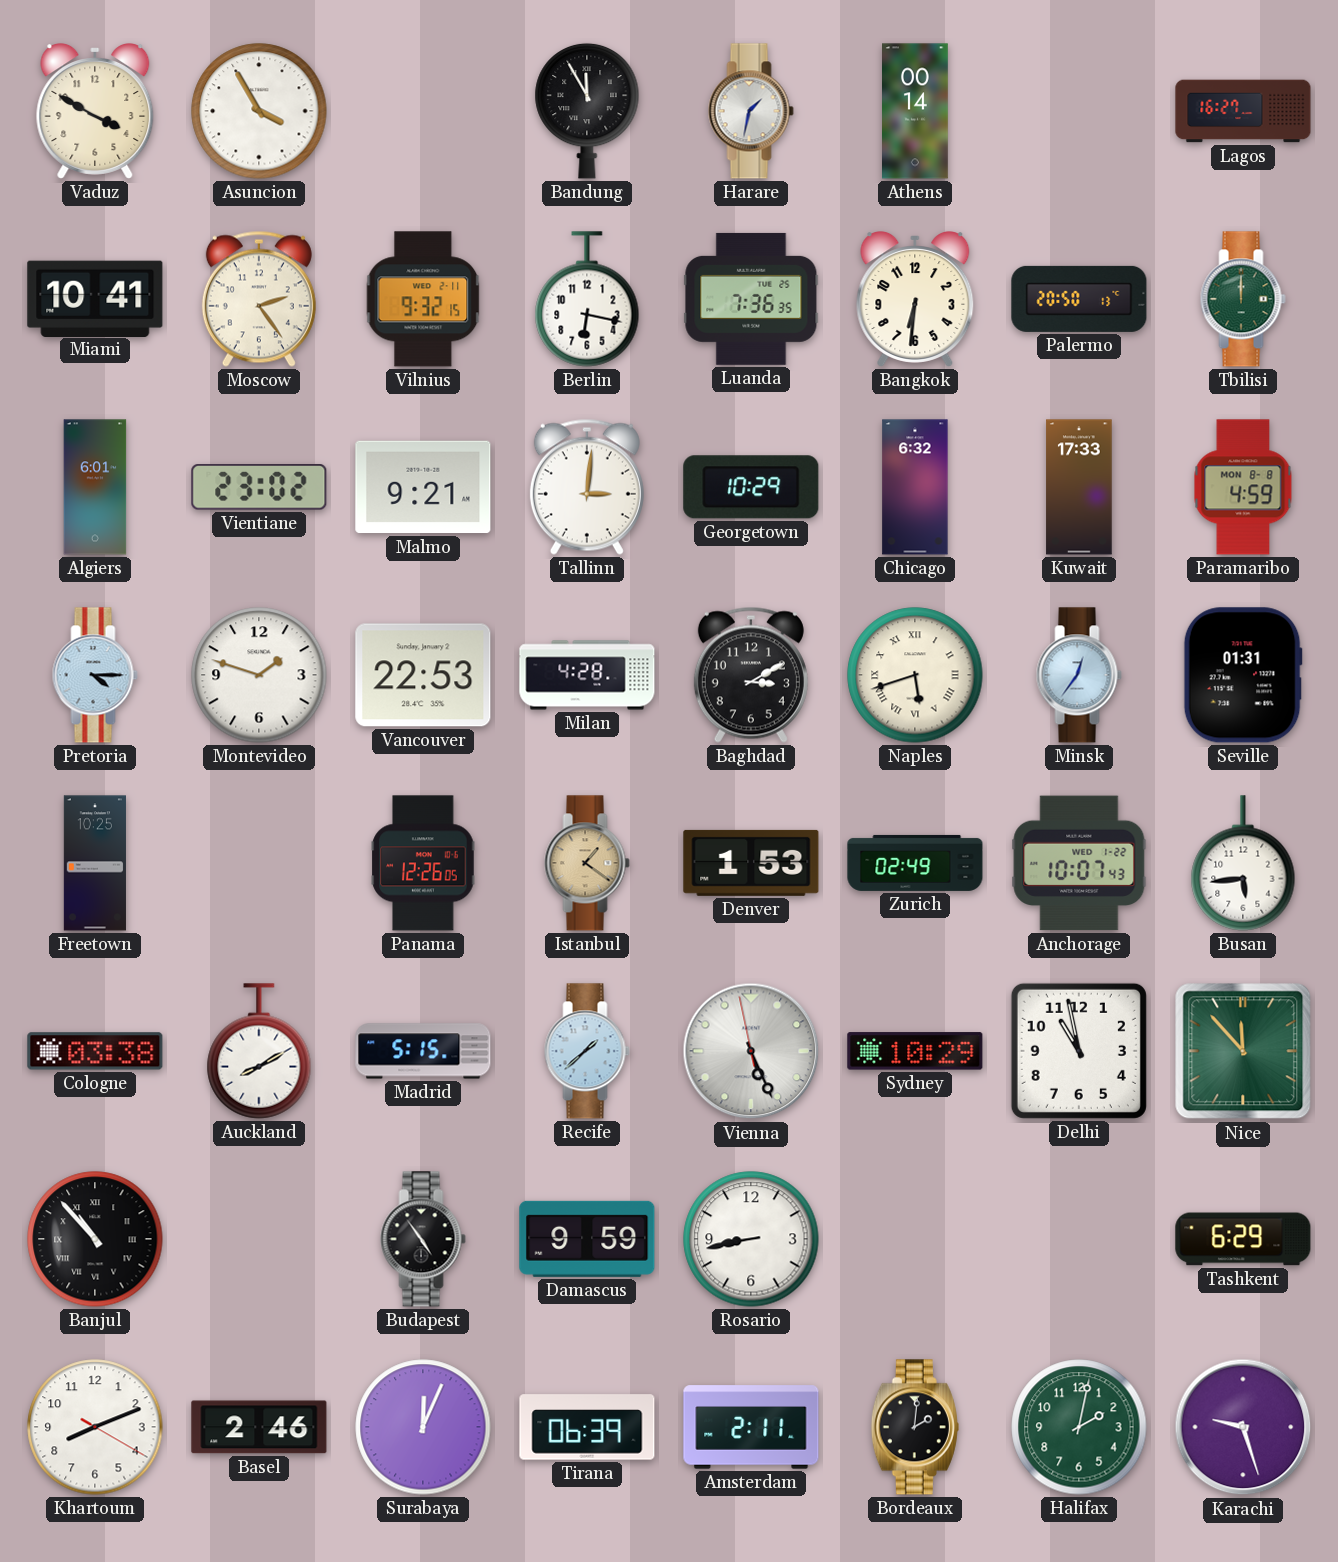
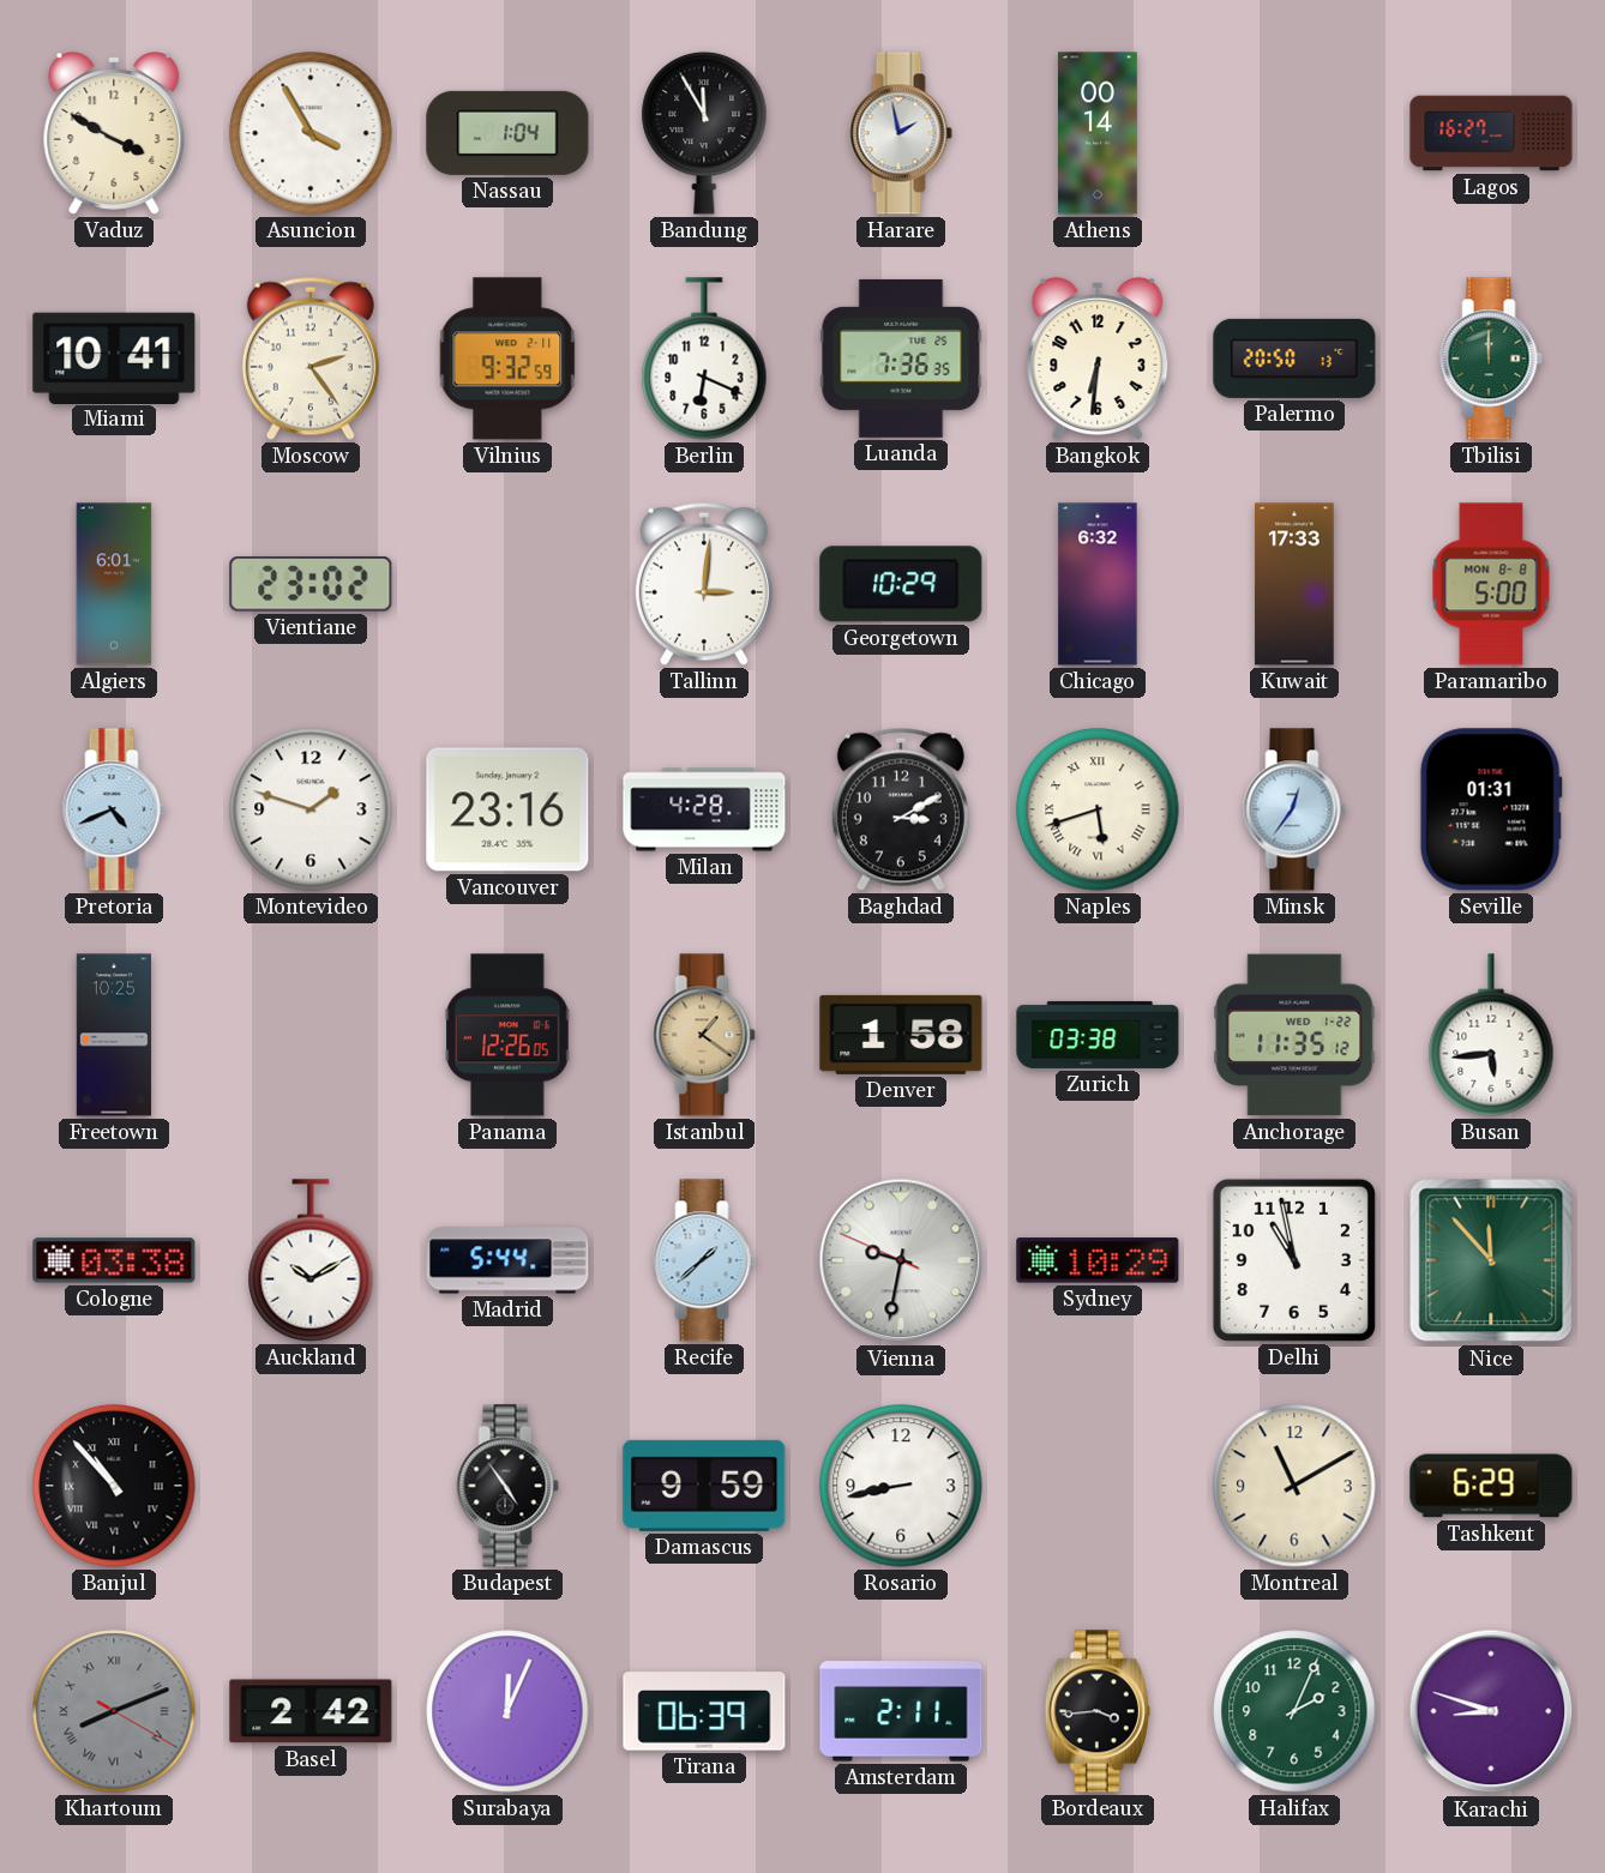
Nassau: none -> 1:04
Harare: 1:32 -> 1:58
Vilnius: 9:32:15 -> 9:32:59
Berlin: 6:17 -> 6:19
Malmo: 9:21 -> none
Paramaribo: 4:59 -> 5:00
Pretoria: 4:15 -> 4:41
Vancouver: 22:53 -> 23:16
Denver: 1:53 -> 1:58
Zurich: 02:49 -> 03:38
Anchorage: 10:07 -> 11:35
Auckland: 8:10 -> 10:10
Madrid: 5:15 -> 5:44
Vienna: 5:25 -> 9:31
Montreal: none -> 11:10
Khartoum dial: white -> grey
Khartoum numerals: Arabic -> Roman
Basel: 2:46 -> 2:42
Bordeaux: 2:01 -> 3:44
Halifax: 2:02 -> 2:04
Karachi: 9:27 -> 8:48
